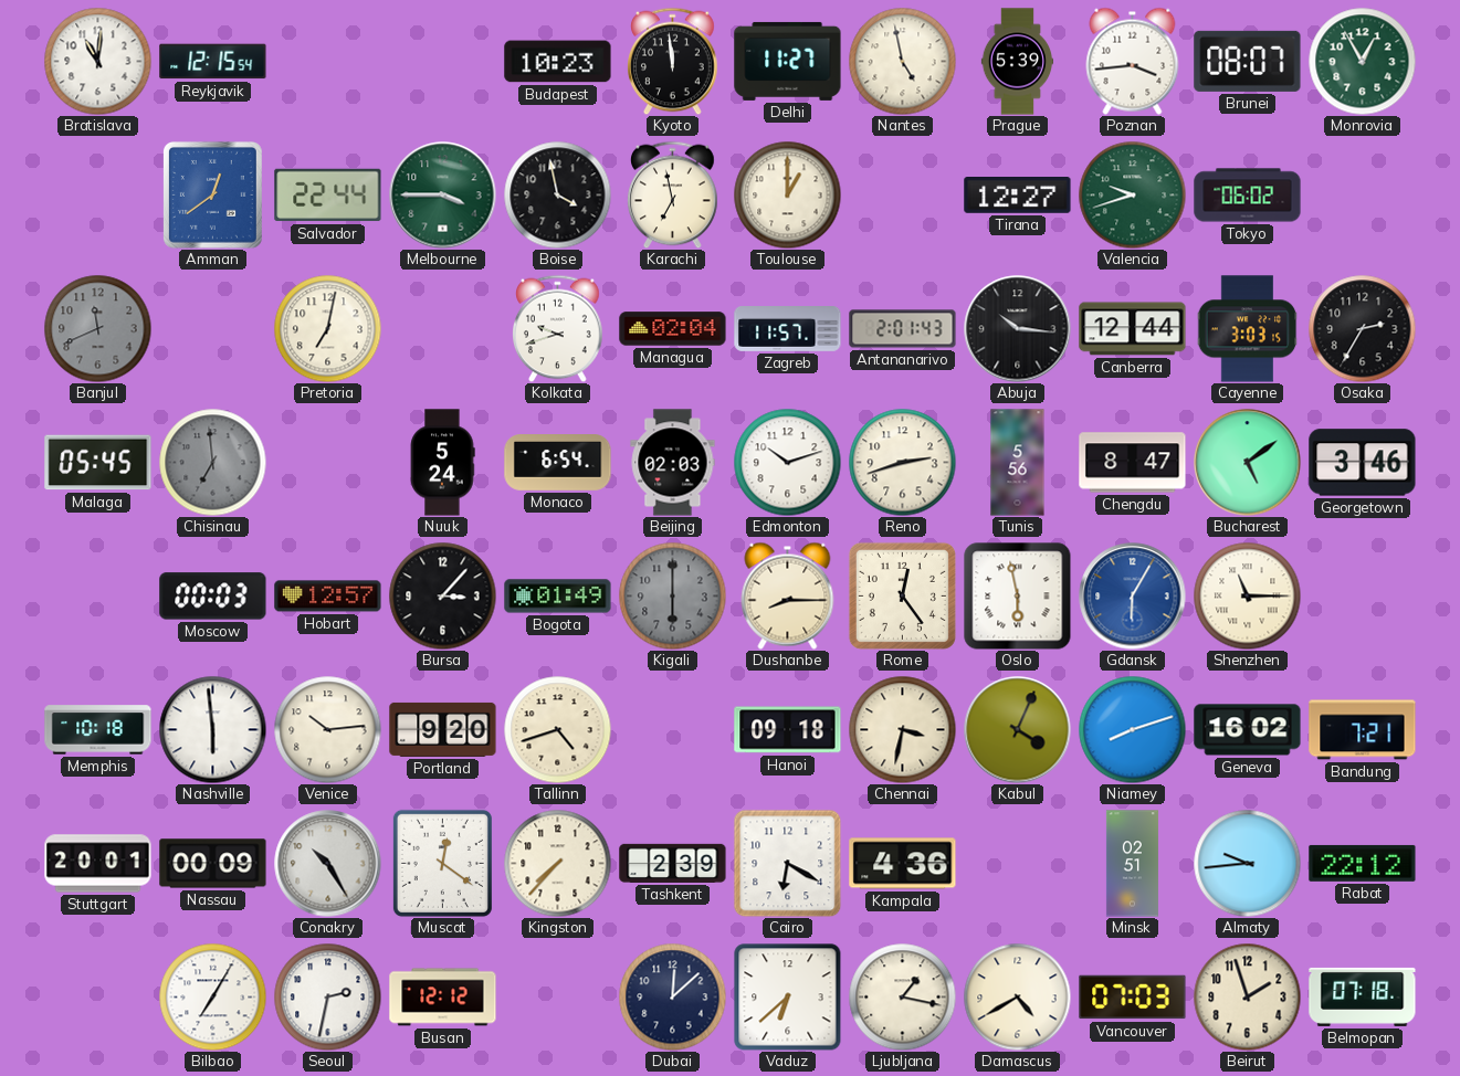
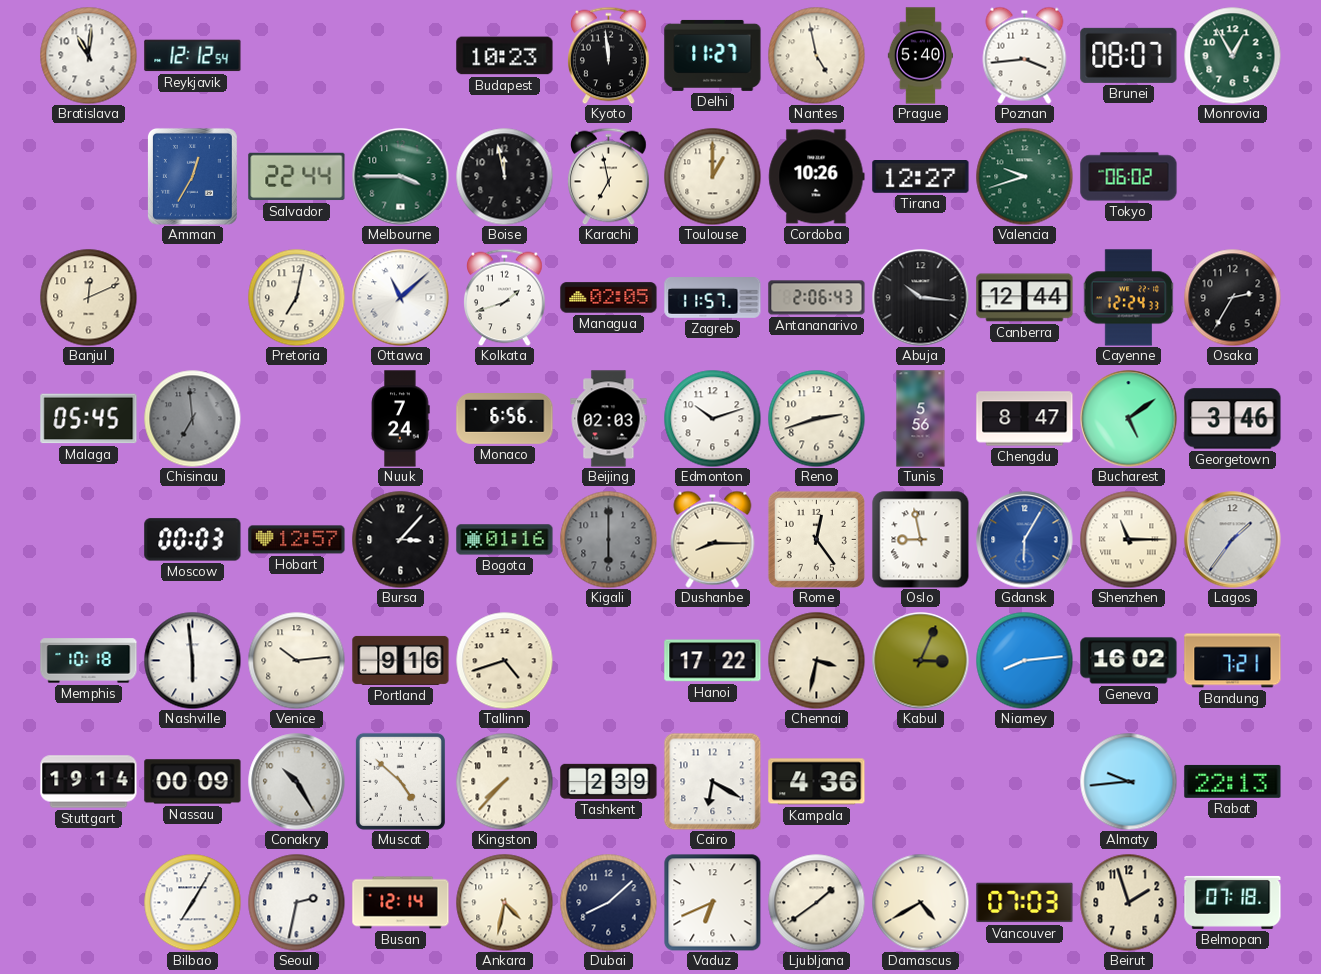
Reykjavik: 12:15 -> 12:12
Prague: 5:39 -> 5:40
Amman: 12:39 -> 12:35
Boise: 3:58 -> 11:58
Cordoba: none -> 10:26
Banjul: 11:41 -> 12:11
Banjul dial: grey -> cream
Ottawa: none -> 11:08
Kolkata: 9:42 -> 1:42
Managua: 02:04 -> 02:05
Antananarivo: 2:01 -> 2:06
Cayenne: 3:03 -> 12:24
Nuuk: 5:24 -> 7:24
Monaco: 6:54 -> 6:56
Bogota: 01:49 -> 01:16
Oslo: 5:58 -> 8:58
Lagos: none -> 1:36
Portland: 9:20 -> 9:16
Hanoi: 09:18 -> 17:22
Kabul: 4:04 -> 3:04
Niamey: 8:12 -> 8:14
Stuttgart: 20:01 -> 19:14
Muscat: 12:21 -> 4:52
Minsk: 02:51 -> none
Rabat: 22:12 -> 22:13
Busan: 12:12 -> 12:14
Ankara: none -> 4:32
Dubai: 12:08 -> 8:08
Vaduz: 6:38 -> 6:41
Ljubljana: 1:17 -> 1:39
